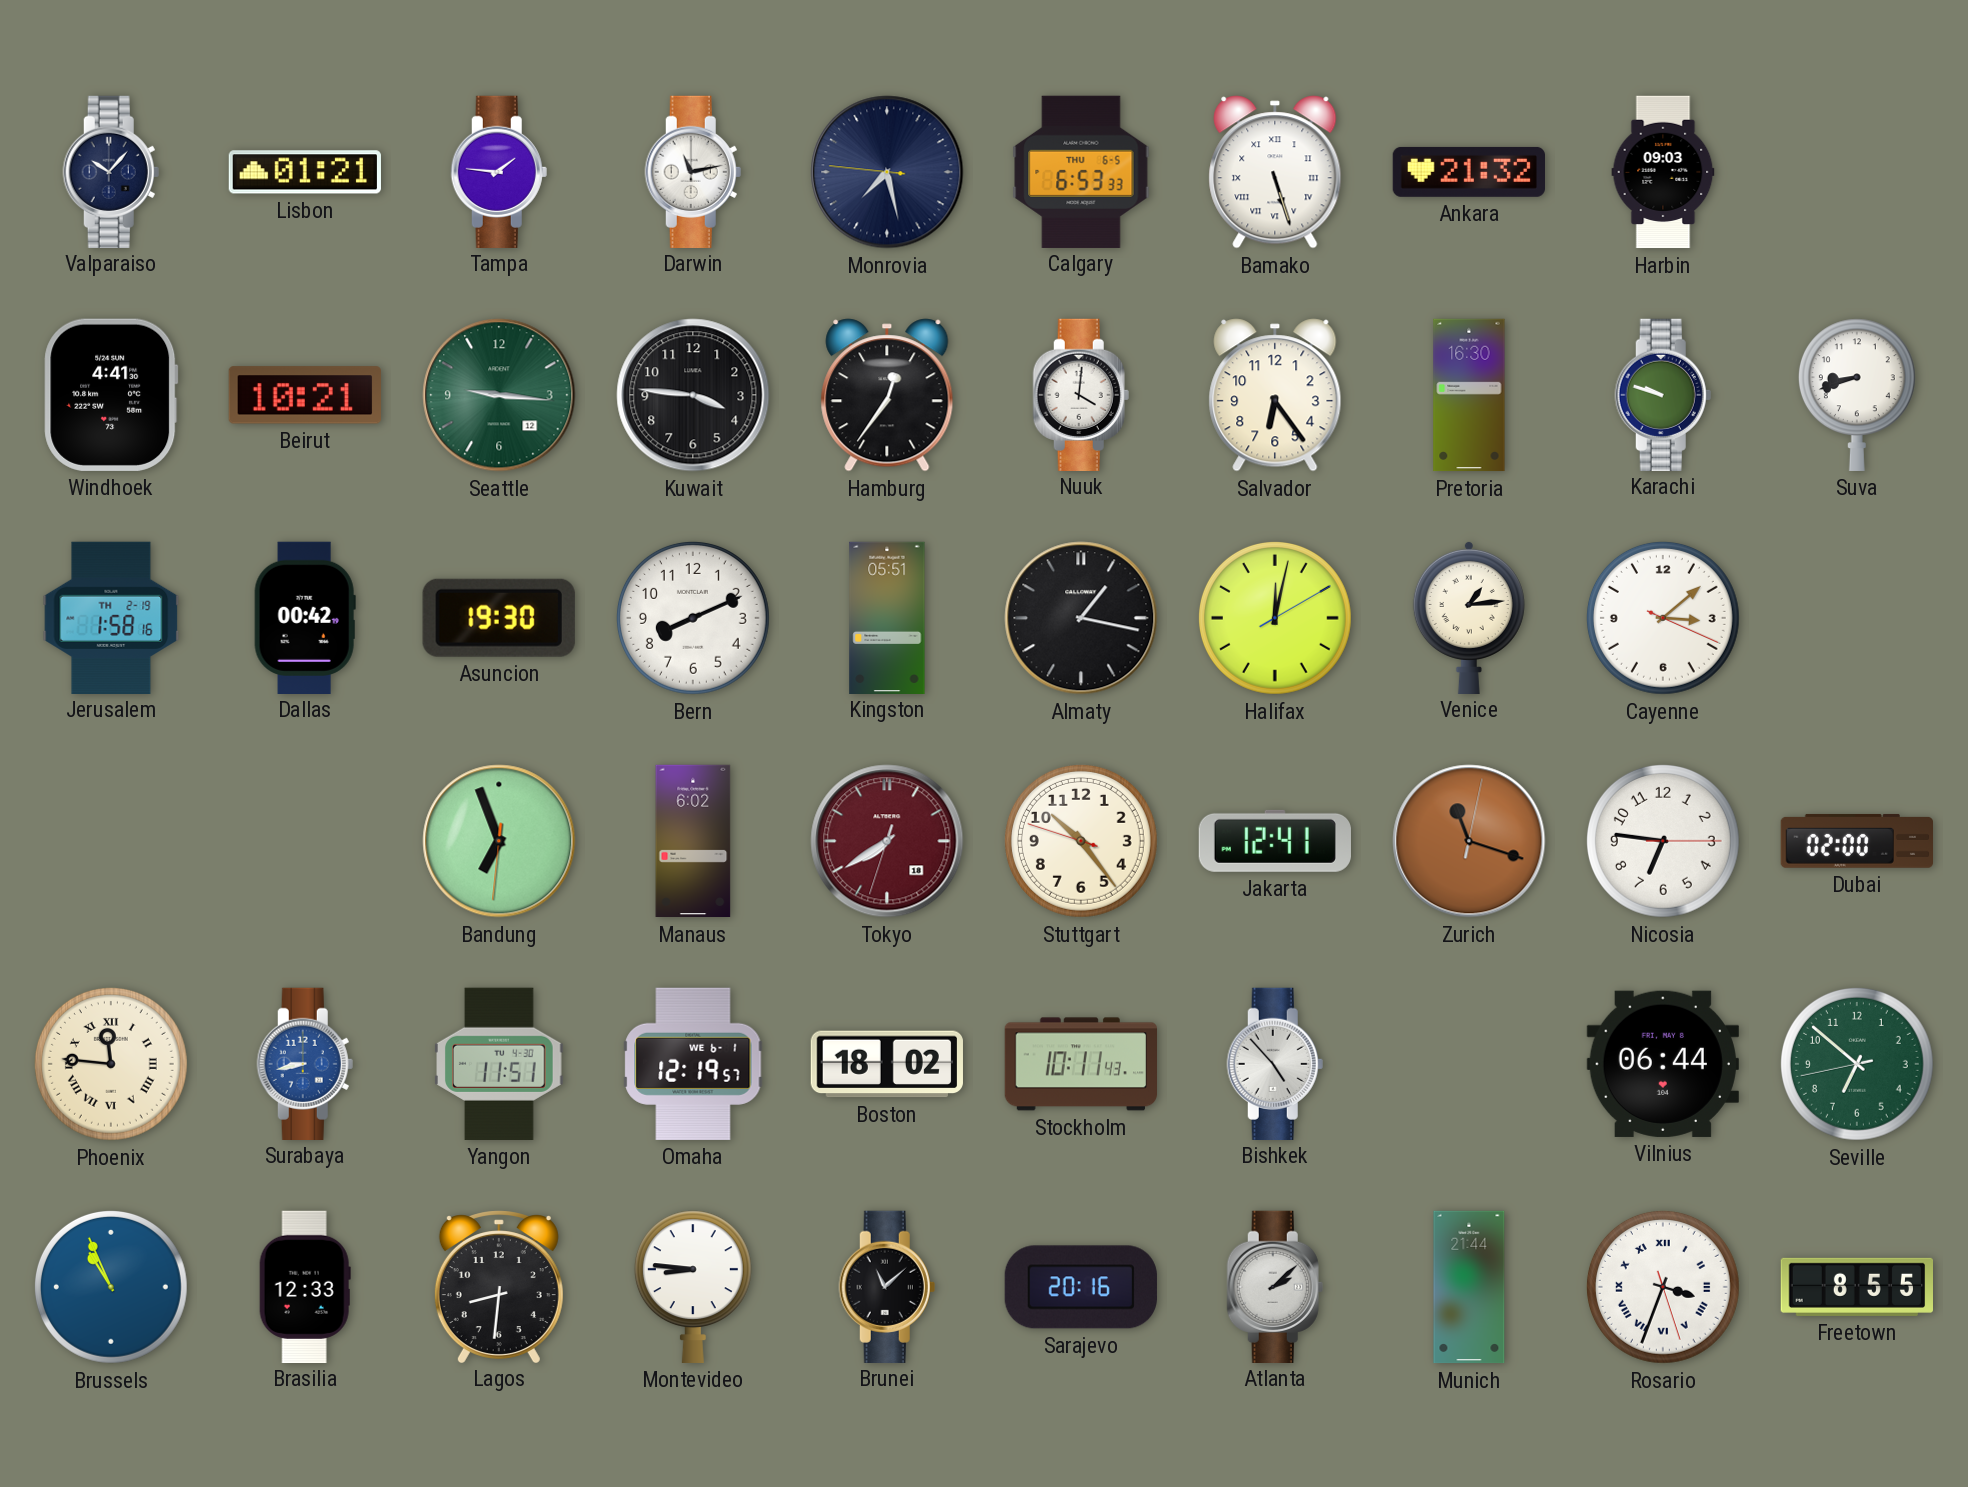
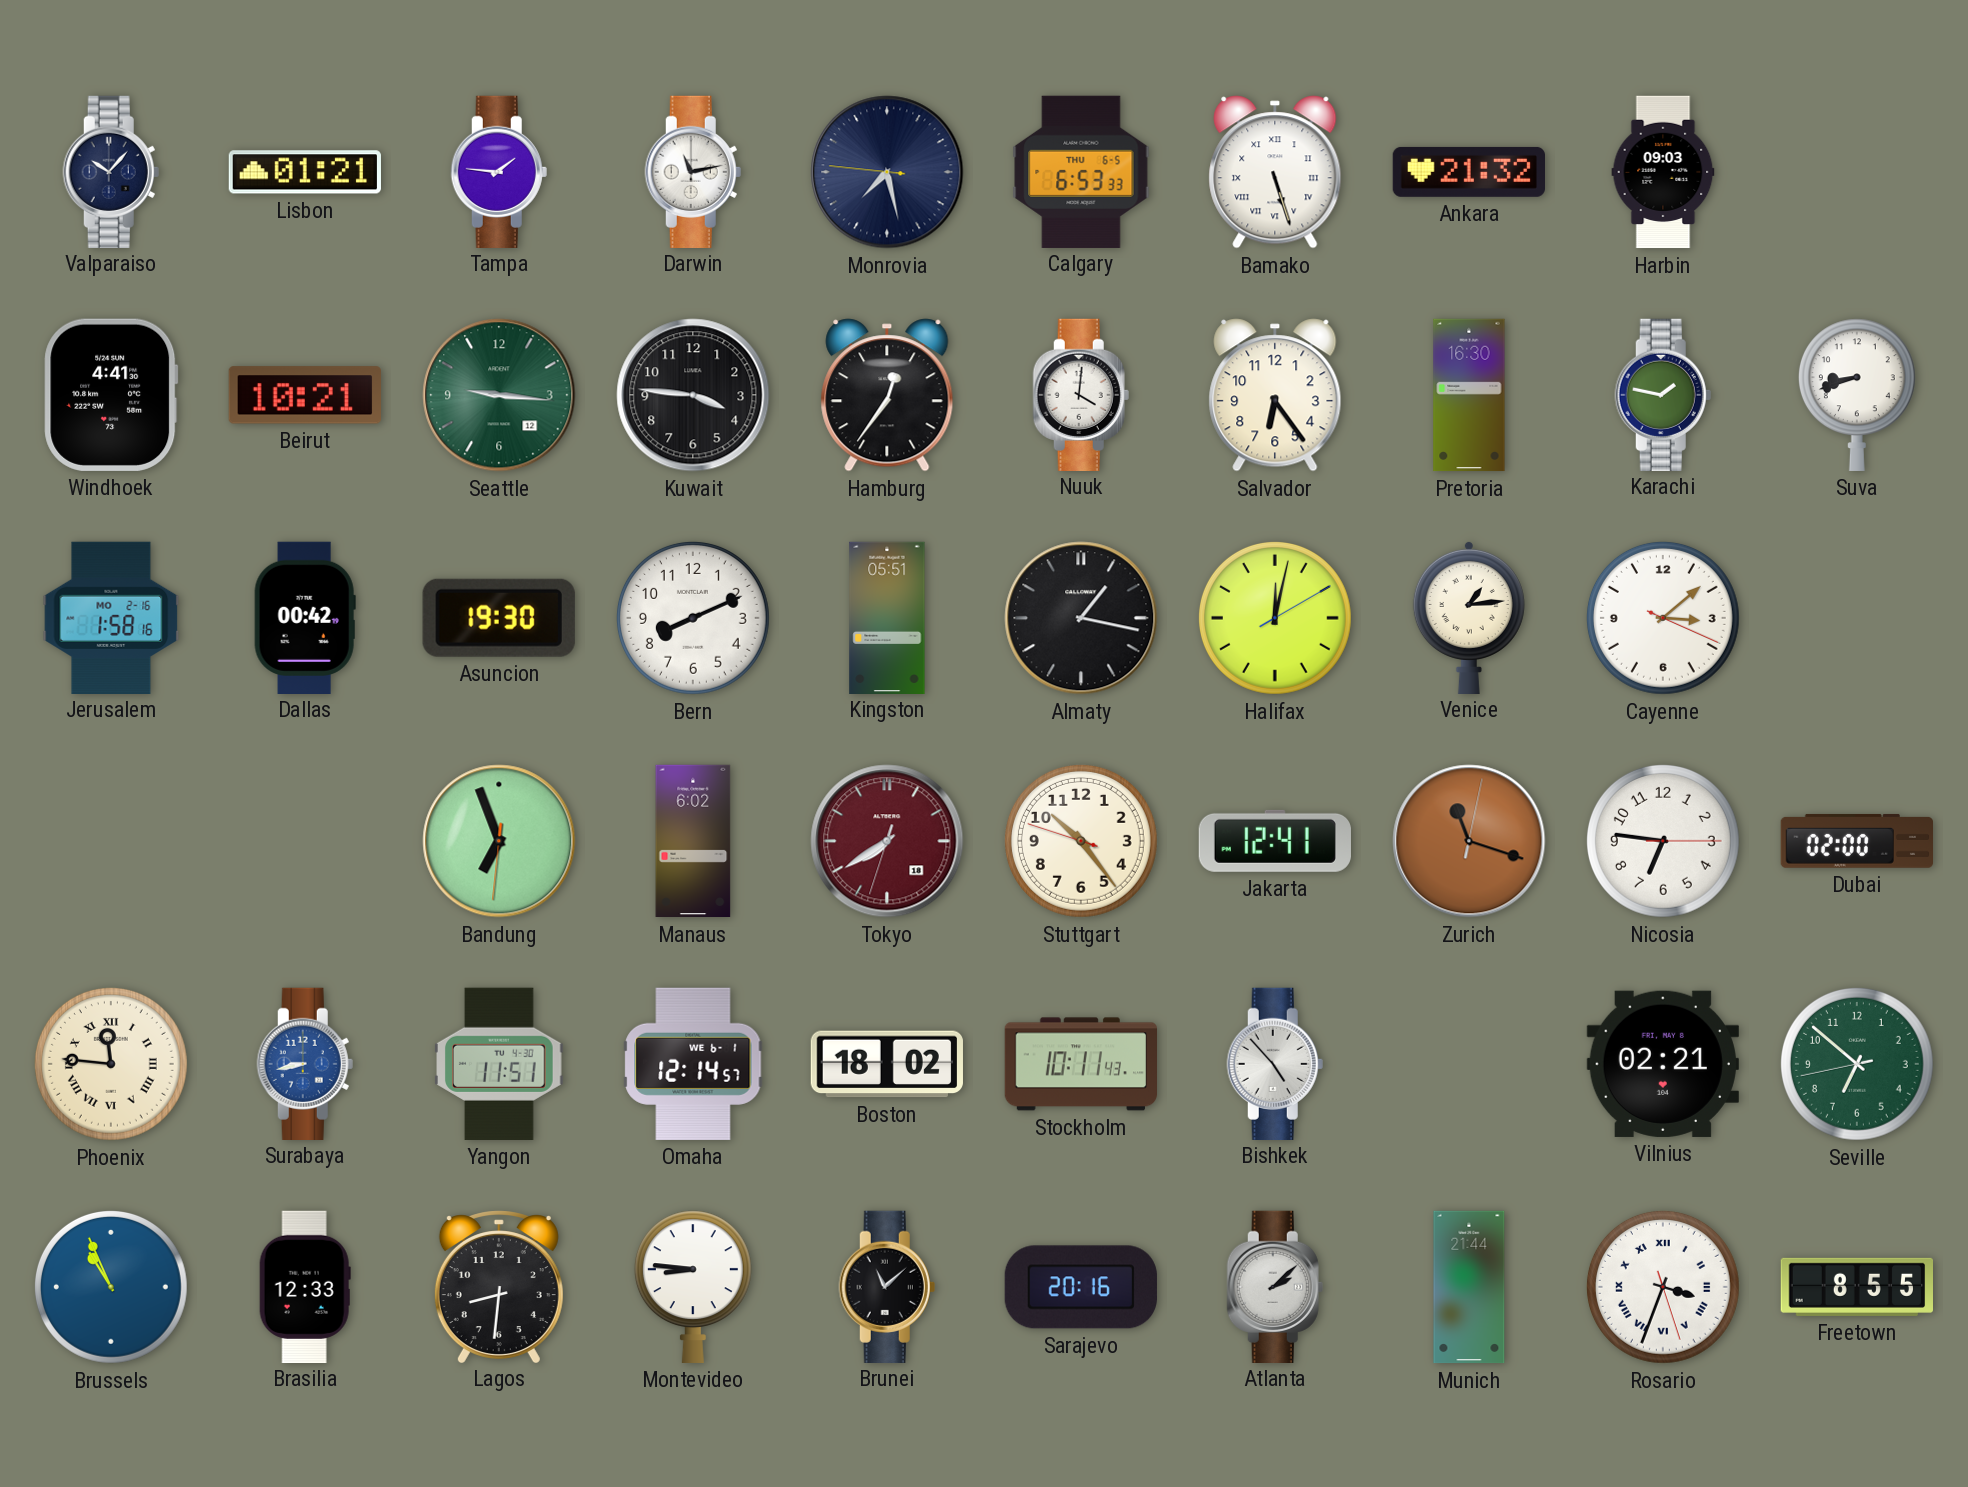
Karachi: 9:48 -> 1:47
Jerusalem date: TH 2-19 -> MO 2-16
Omaha: 12:19 -> 12:14
Vilnius: 06:44 -> 02:21
